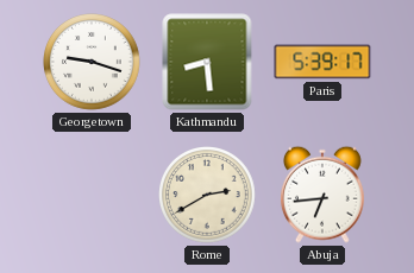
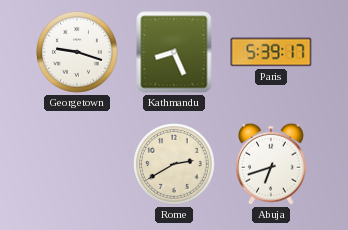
Kathmandu: 8:29 -> 8:26
Abuja: 6:44 -> 6:42
